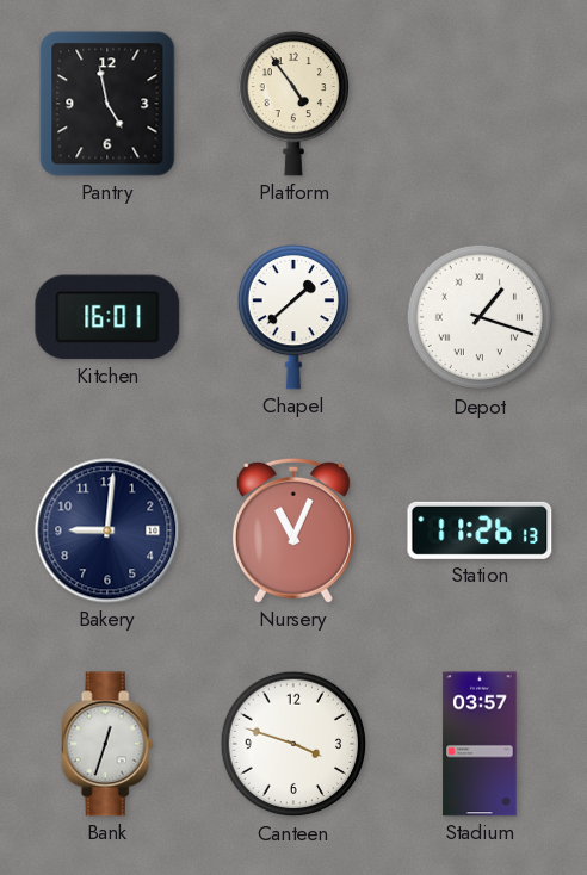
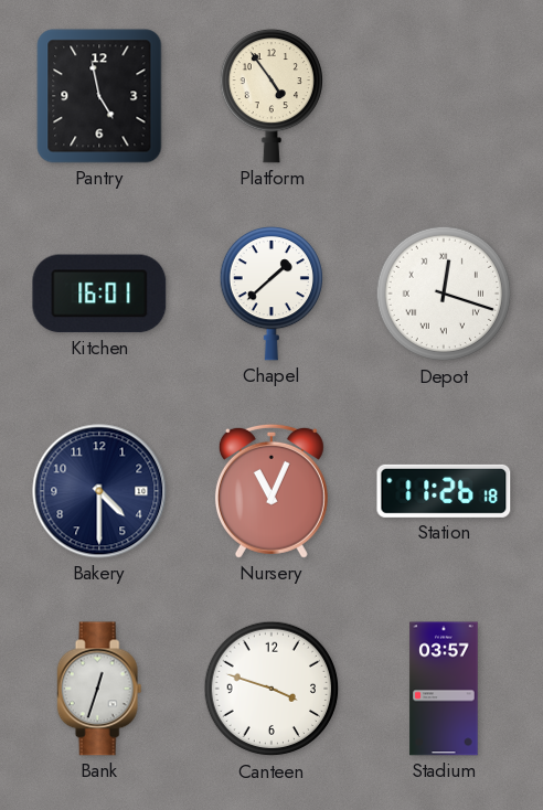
Depot: 1:18 -> 12:18
Bakery: 9:01 -> 4:30
Station: 11:26:13 -> 11:26:18
